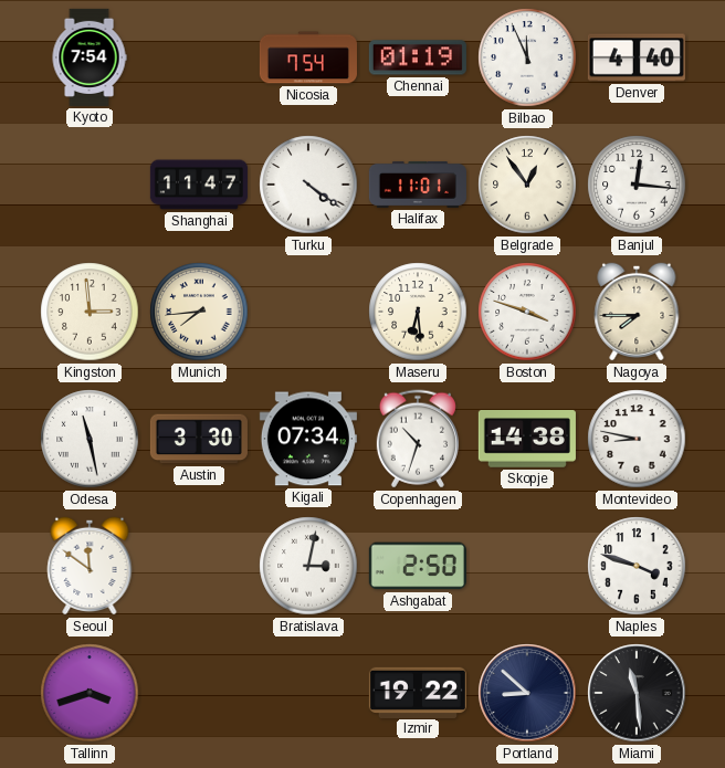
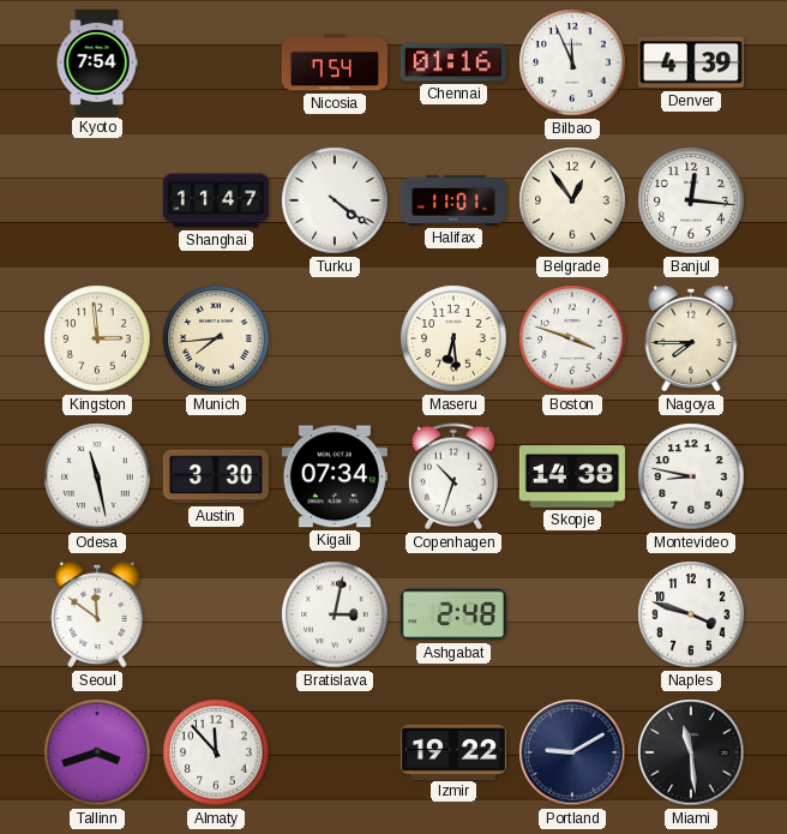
Chennai: 01:19 -> 01:16
Denver: 4:40 -> 4:39
Ashgabat: 2:50 -> 2:48
Almaty: none -> 11:53
Portland: 8:52 -> 9:10
